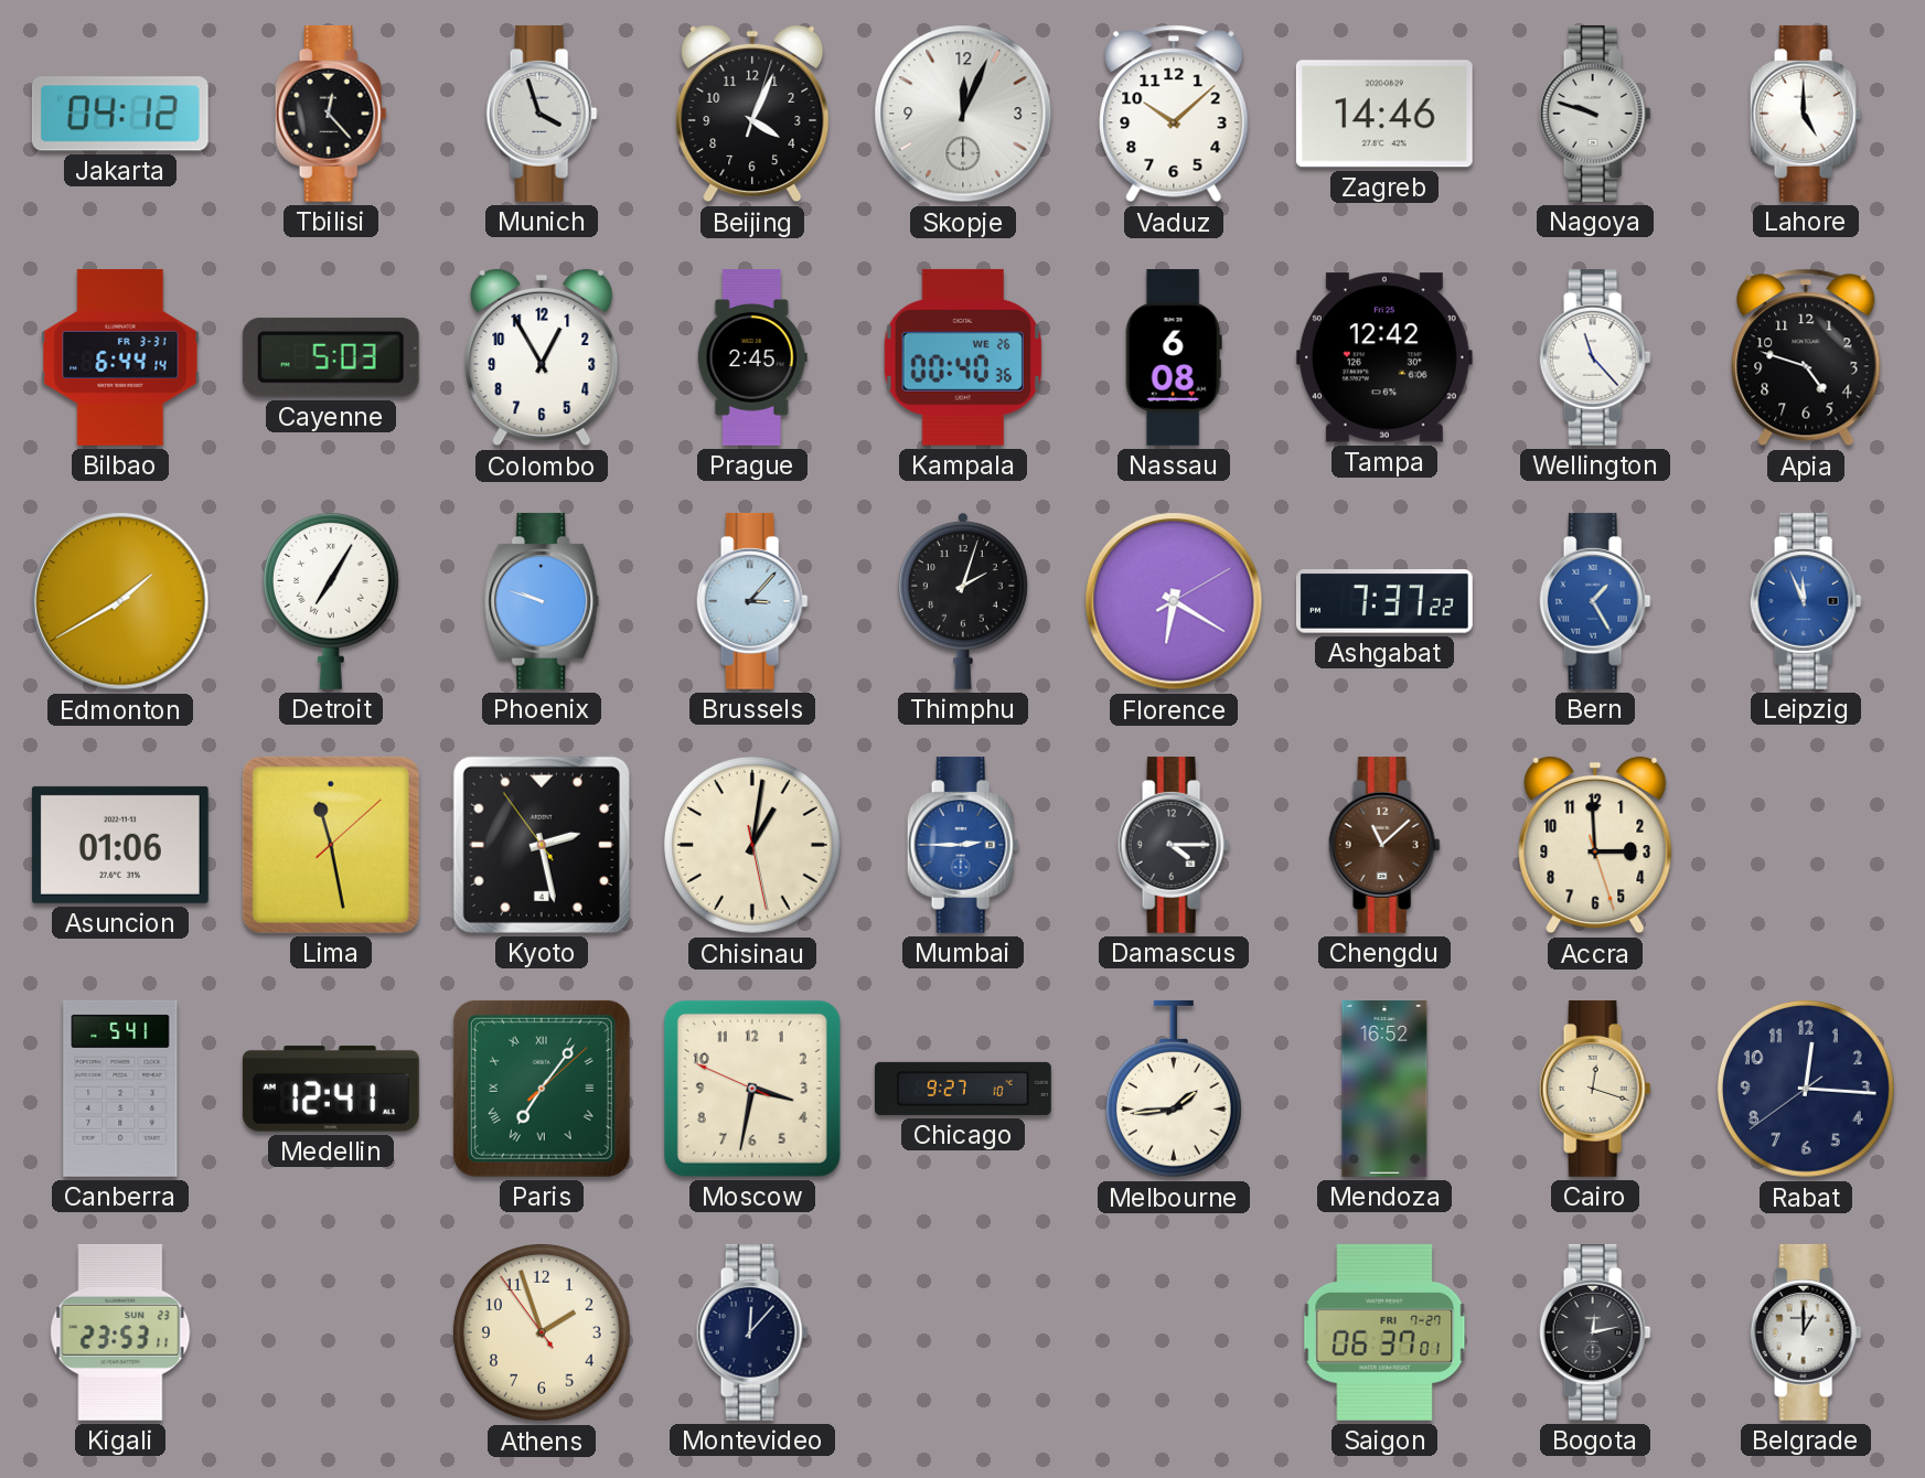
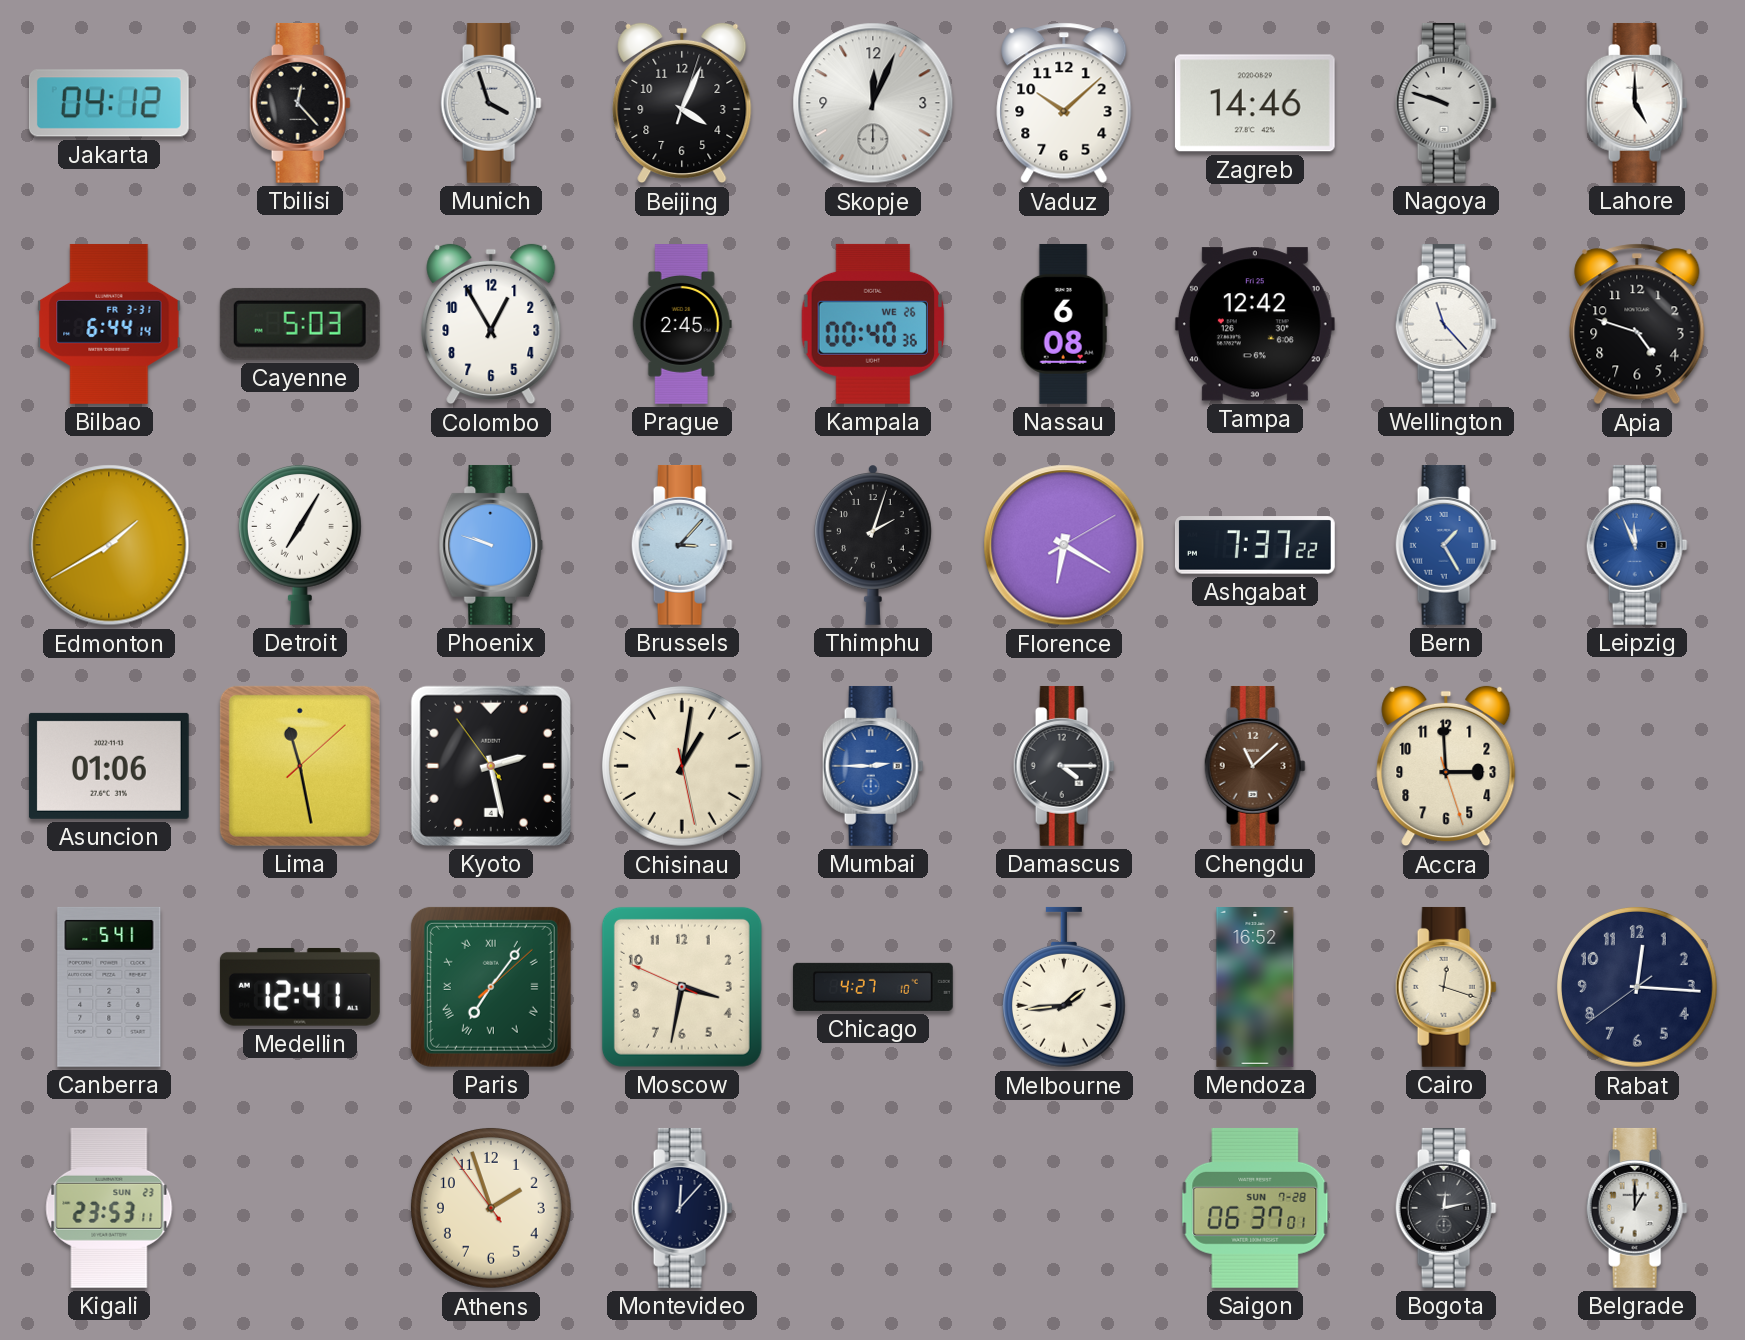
Chicago: 9:27 -> 4:27
Saigon date: FRI 7-27 -> SUN 7-28
